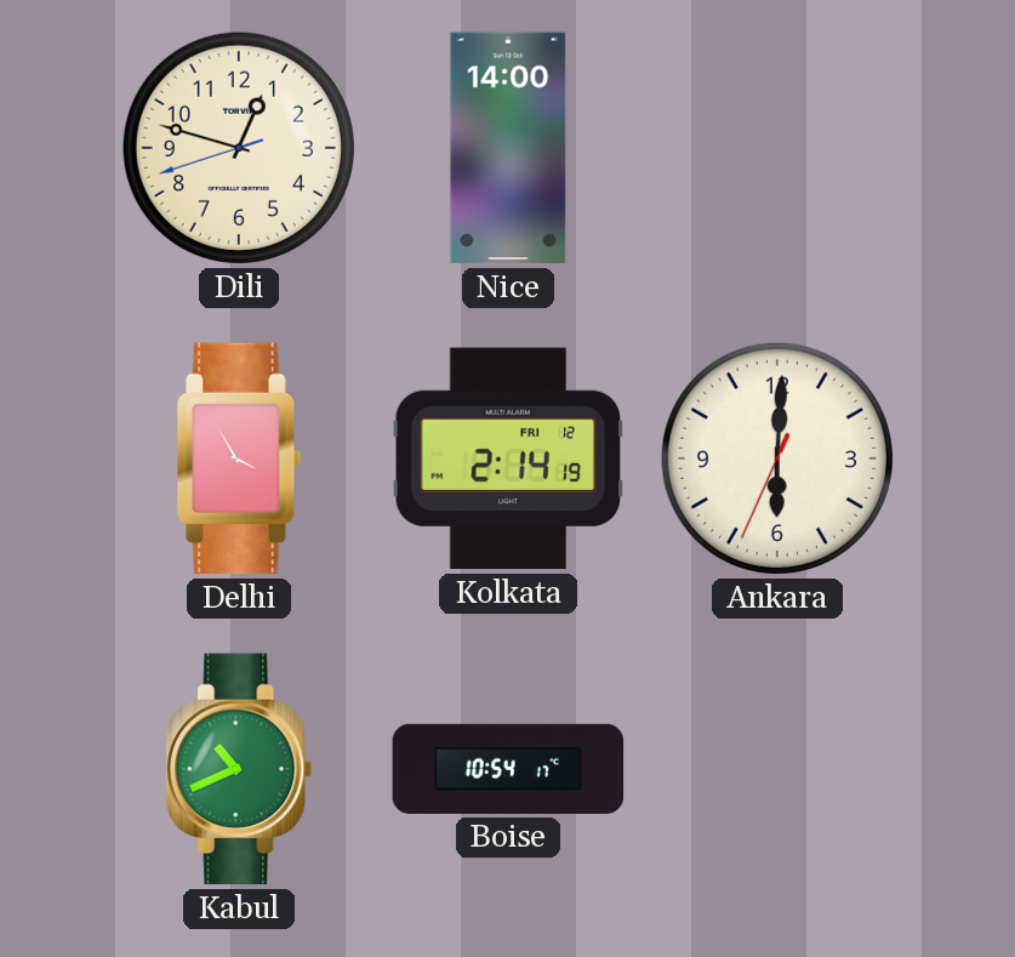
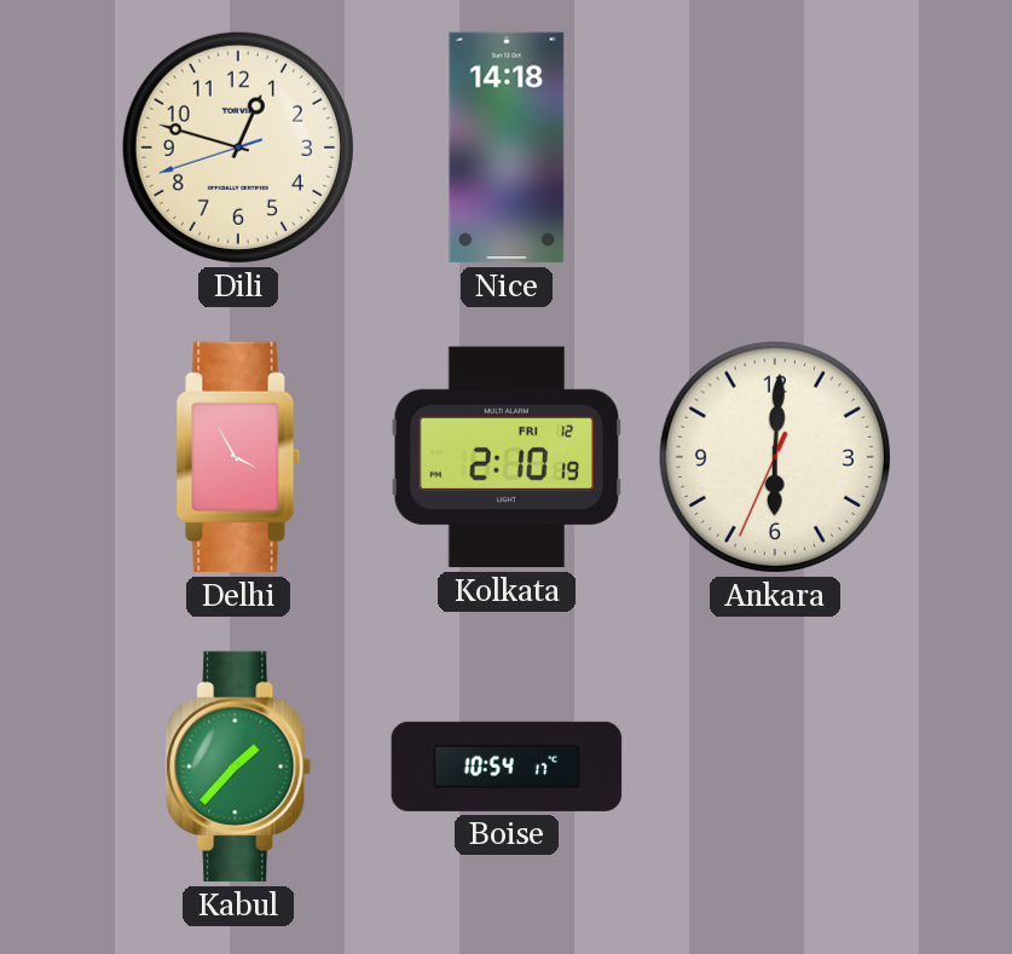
Nice: 14:00 -> 14:18
Kolkata: 2:14 -> 2:10
Kabul: 10:41 -> 1:37
